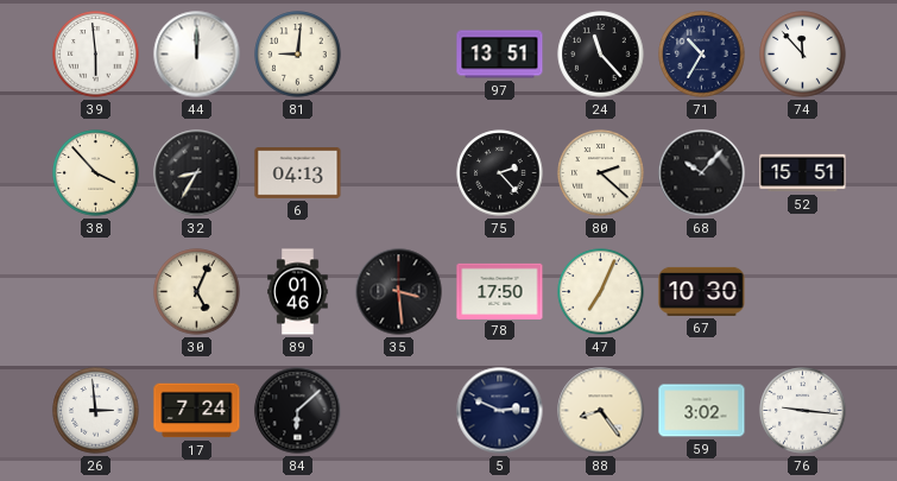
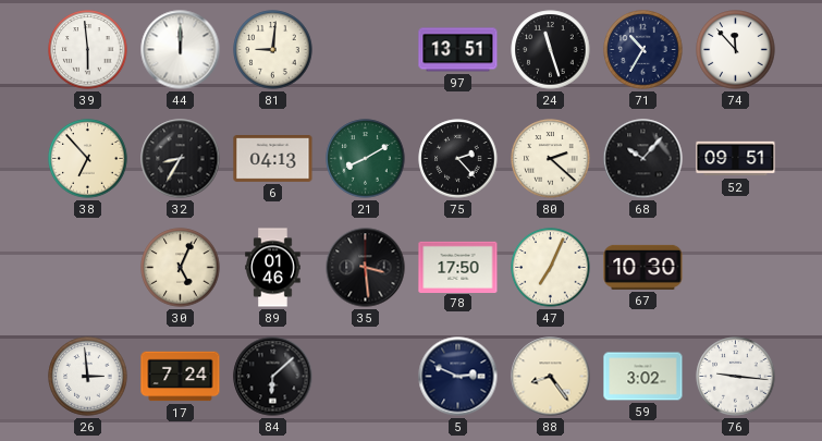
24: 11:23 -> 11:27
38: 3:53 -> 6:53
21: none -> 8:10
52: 15:51 -> 09:51
